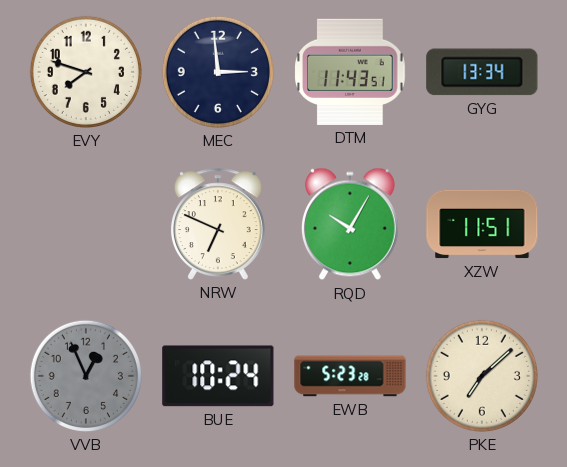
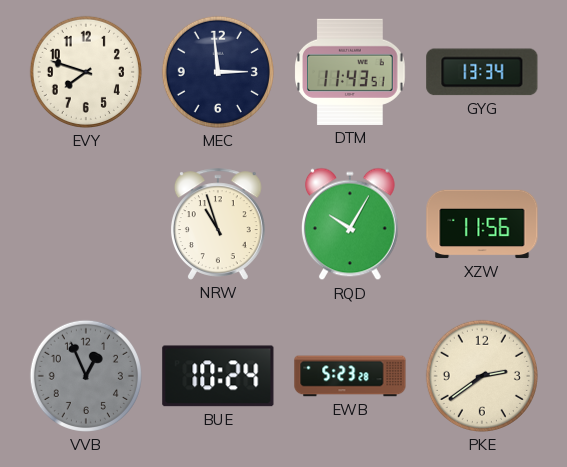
NRW: 6:49 -> 10:57
XZW: 11:51 -> 11:56
PKE: 7:08 -> 2:39
